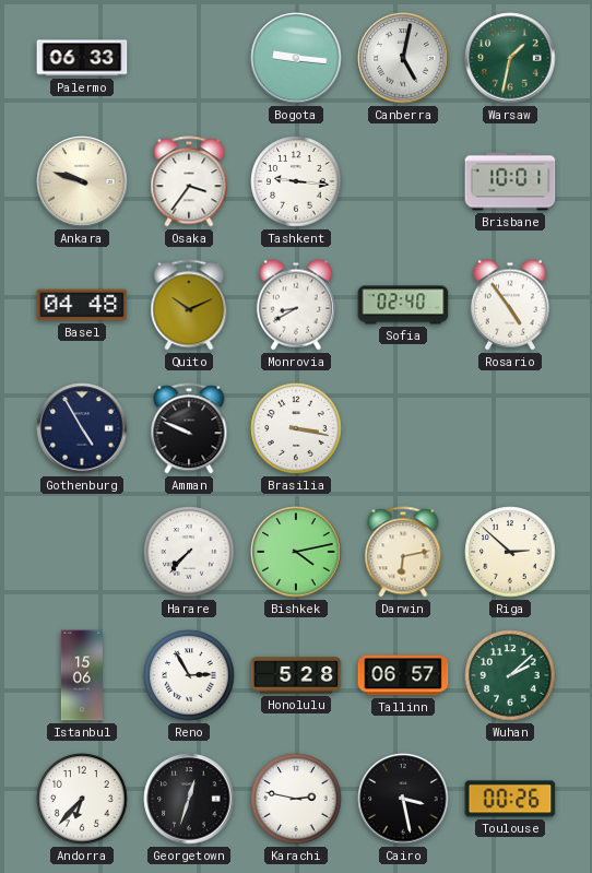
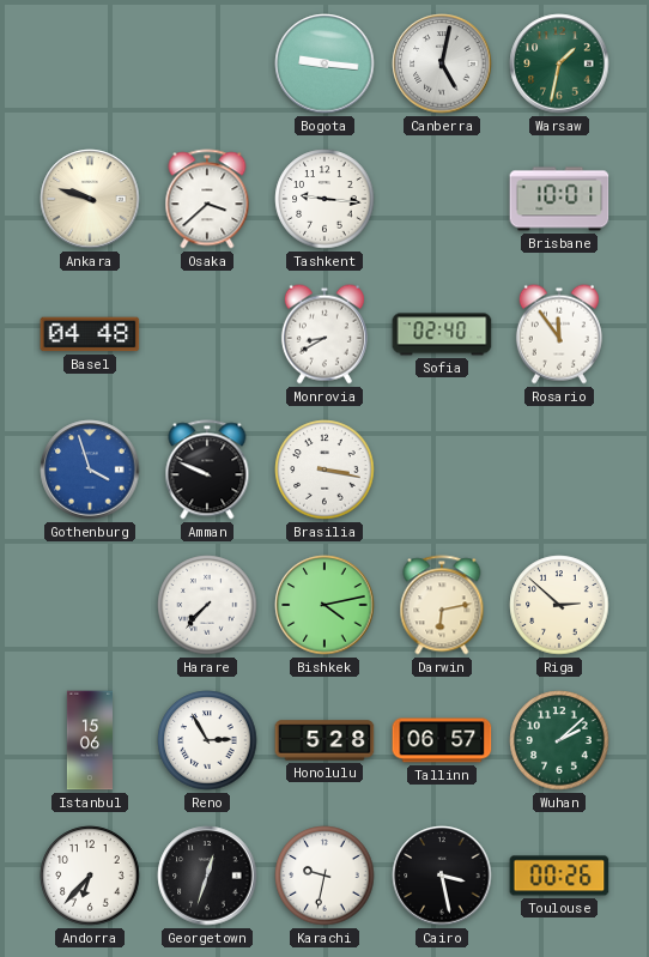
Palermo: 06:33 -> none
Osaka: 3:36 -> 3:38
Quito: 10:11 -> none
Rosario: 4:54 -> 11:54
Gothenburg: 4:55 -> 3:57
Gothenburg dial: navy -> blue
Karachi: 2:47 -> 9:32
